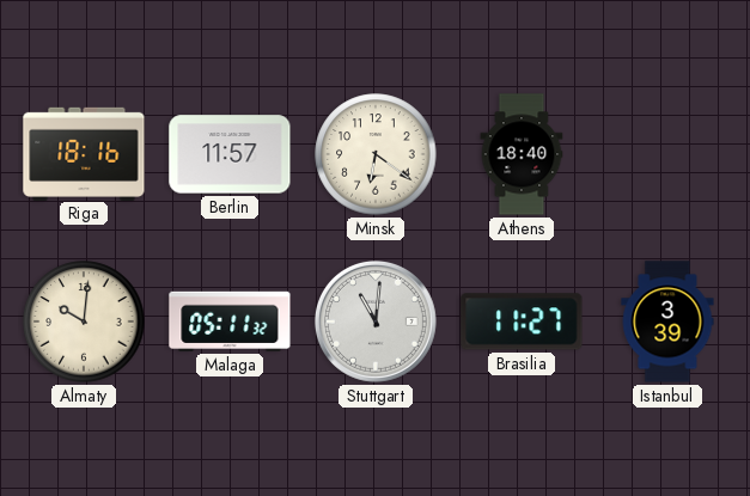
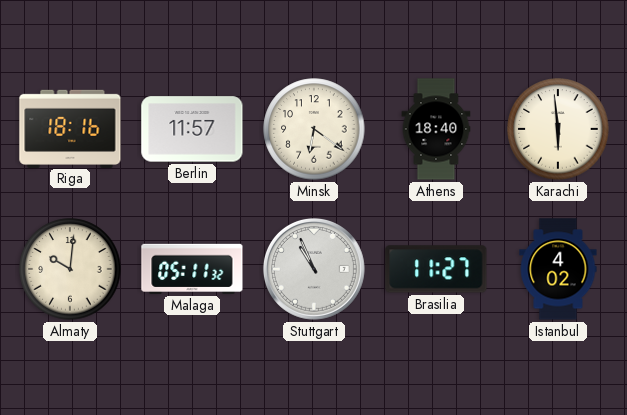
Karachi: none -> 5:59
Stuttgart: 11:01 -> 10:56
Istanbul: 3:39 -> 4:02
